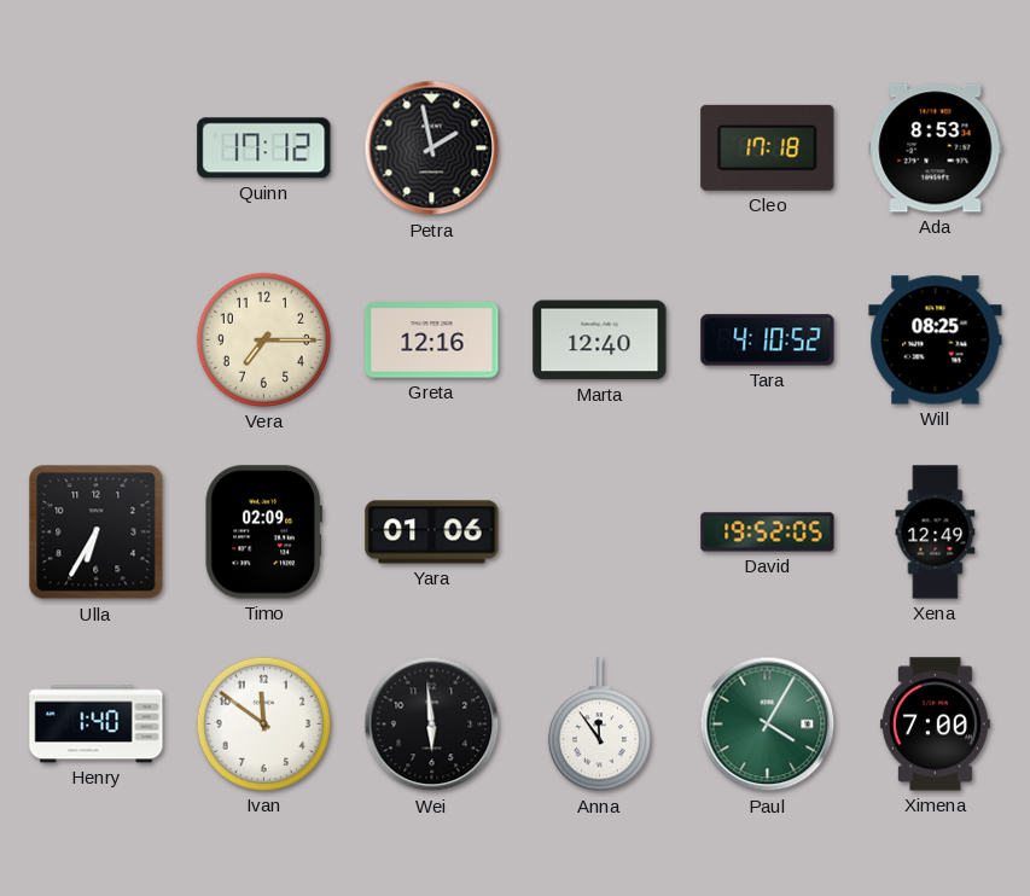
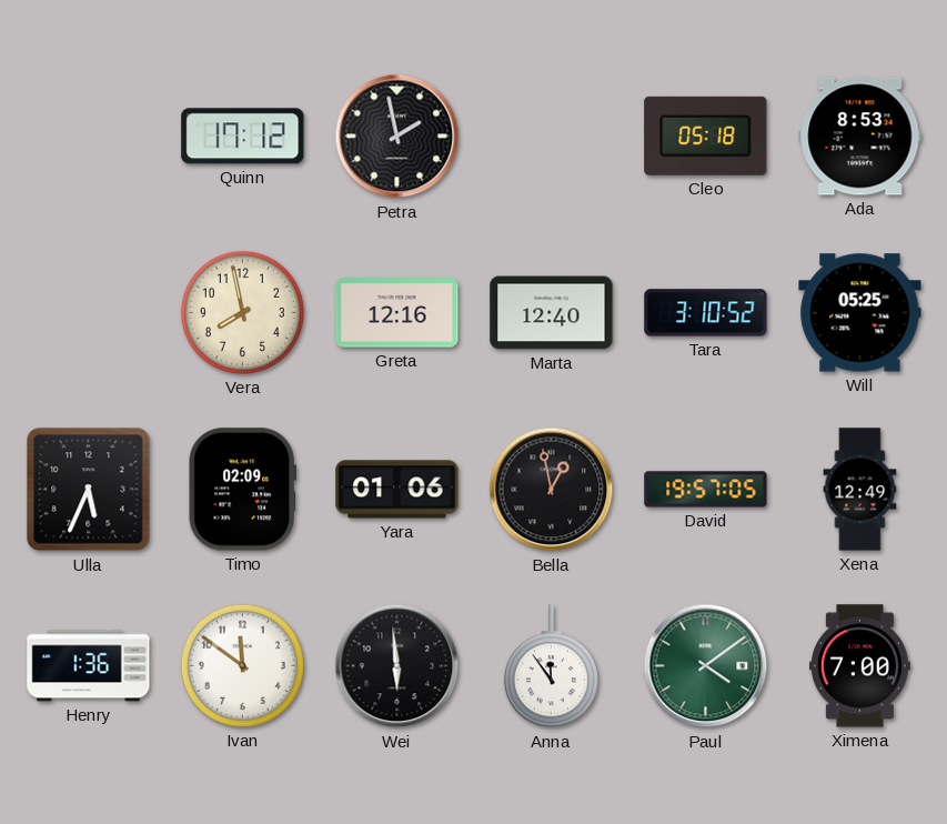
Cleo: 17:18 -> 05:18
Vera: 7:15 -> 7:58
Tara: 4:10 -> 3:10
Will: 08:25 -> 05:25
Ulla: 6:35 -> 5:34
Bella: none -> 12:58
David: 19:52 -> 19:57
Henry: 1:40 -> 1:36
Paul: 4:05 -> 4:09
